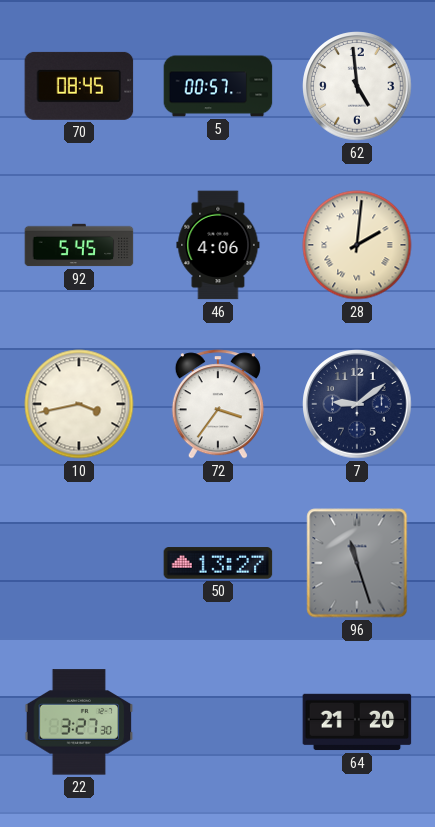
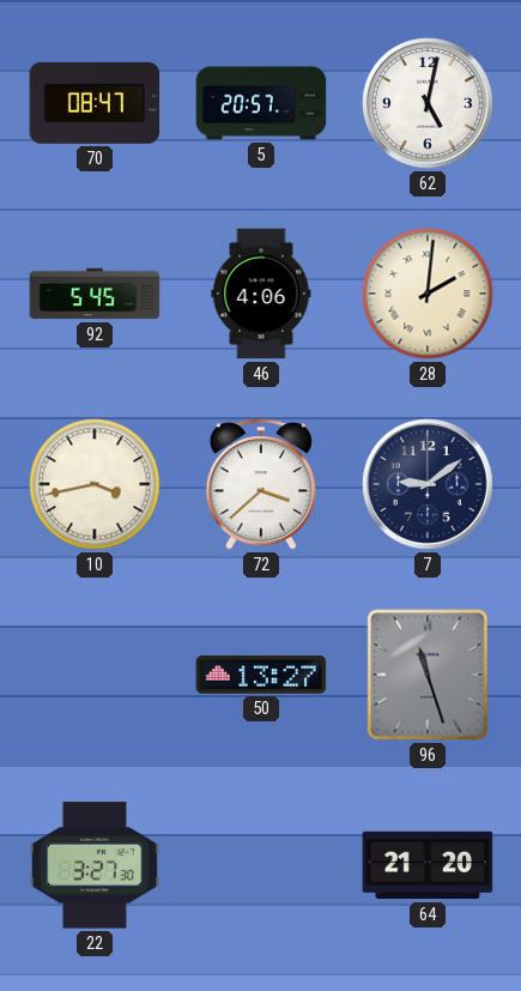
70: 08:45 -> 08:47
5: 00:57 -> 20:57
62: 4:59 -> 5:02
72: 3:36 -> 3:38
